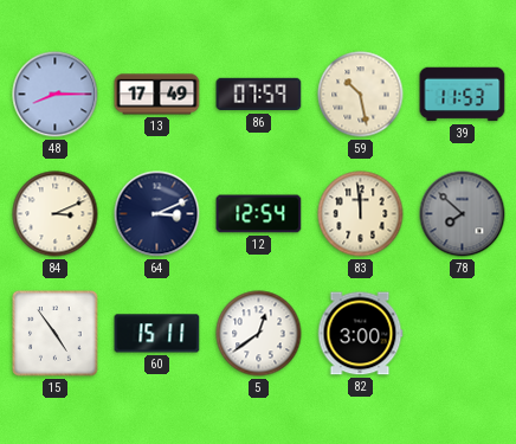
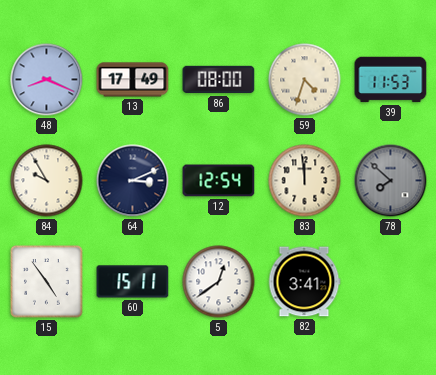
48: 8:15 -> 8:19
86: 07:59 -> 08:00
59: 10:28 -> 4:33
84: 3:11 -> 9:55
82: 3:00 -> 3:41
